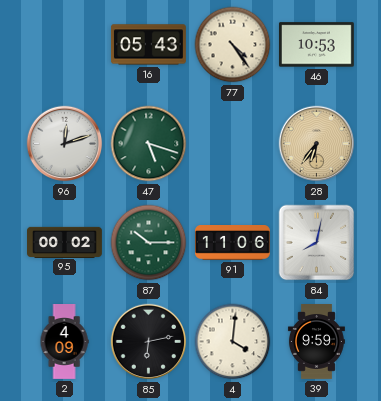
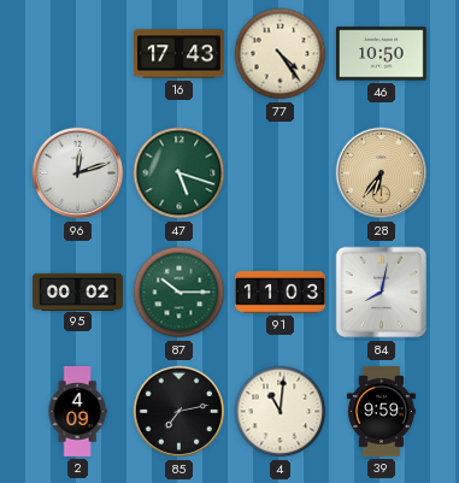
16: 05:43 -> 17:43
46: 10:53 -> 10:50
91: 11:06 -> 11:03
85: 6:13 -> 7:13
4: 4:01 -> 11:01
